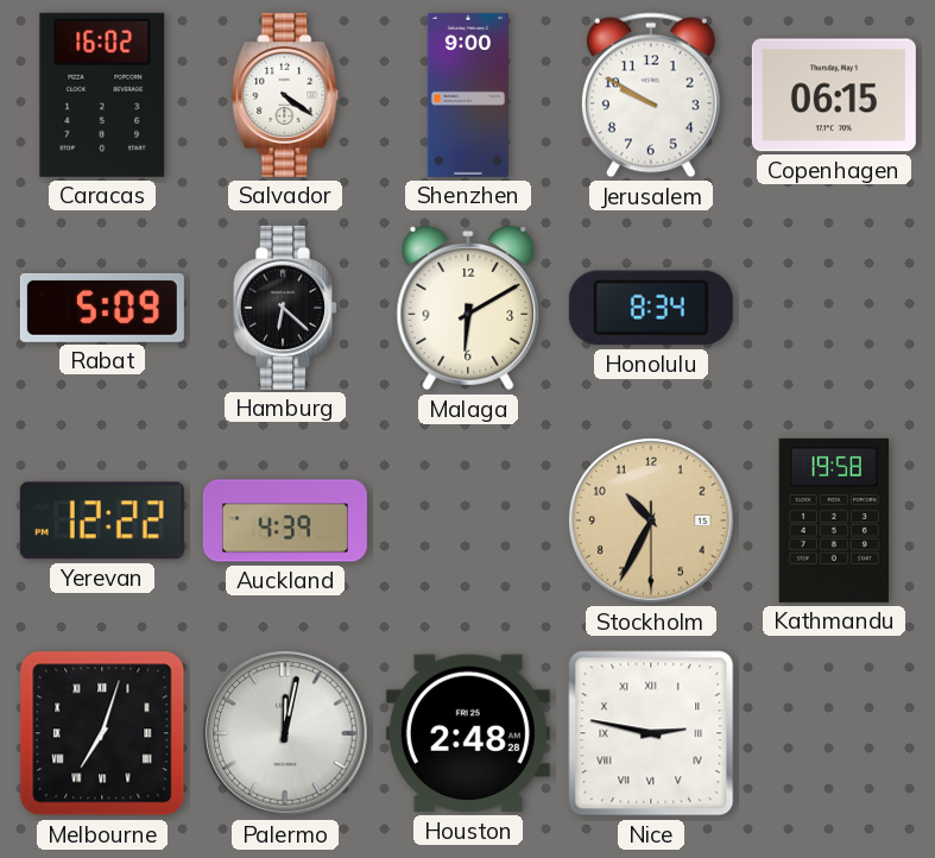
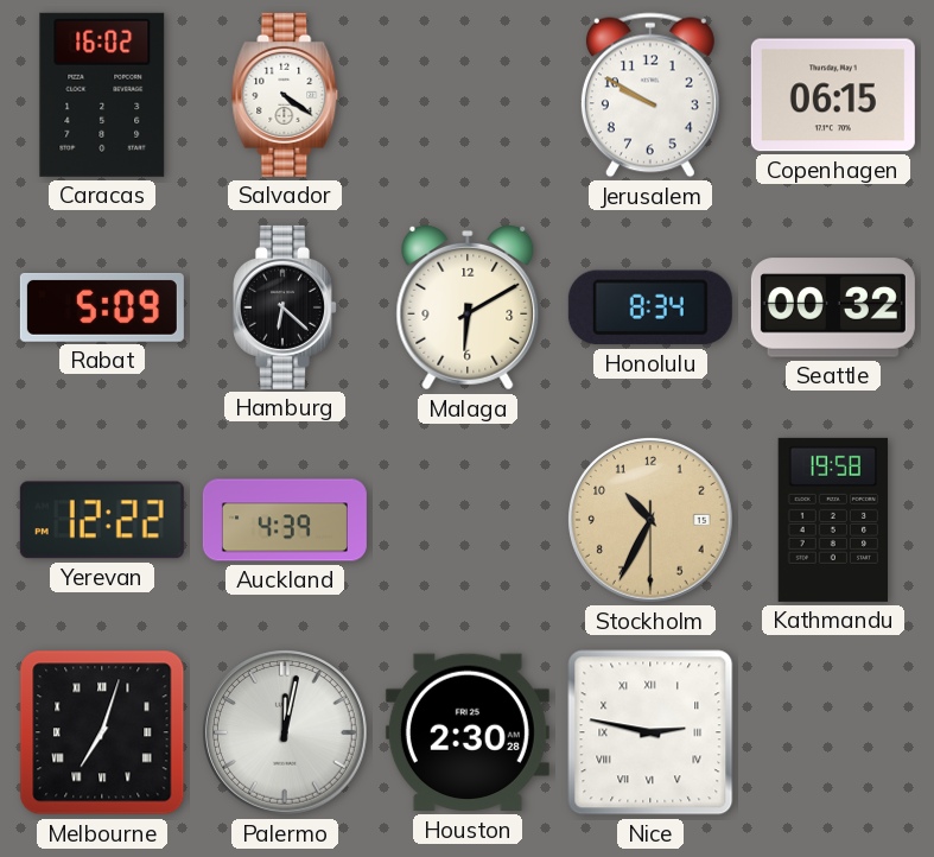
Shenzhen: 9:00 -> none
Seattle: none -> 00:32
Houston: 2:48 -> 2:30
